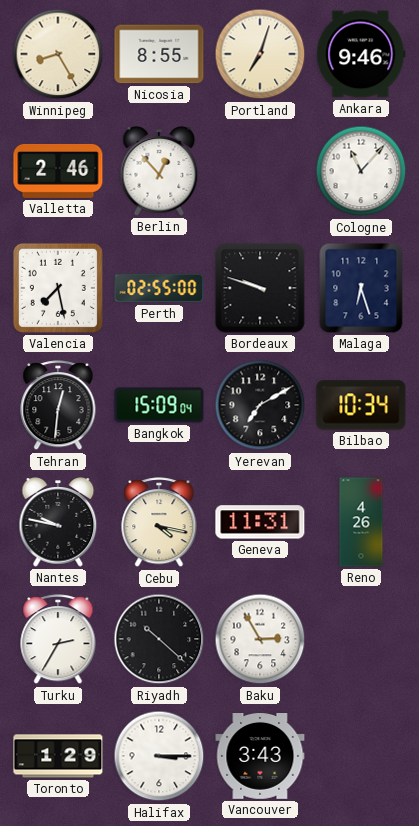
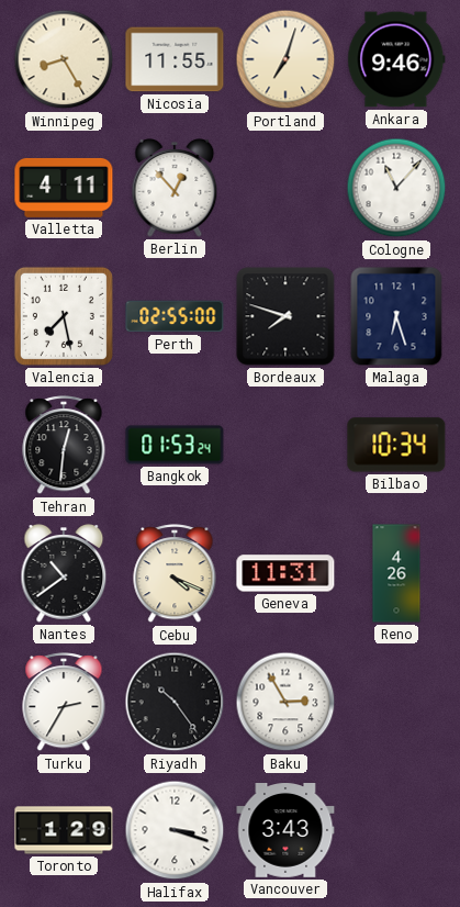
Nicosia: 8:55 -> 11:55
Valletta: 2:46 -> 4:11
Bordeaux: 9:48 -> 7:48
Bangkok: 15:09 -> 01:53
Yerevan: 7:10 -> none
Nantes: 9:47 -> 10:39
Cebu: 4:17 -> 4:19
Riyadh: 10:22 -> 10:24
Halifax: 3:15 -> 3:18
